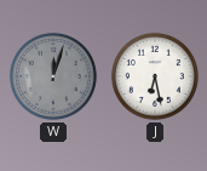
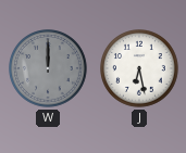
W: 12:03 -> 12:00
